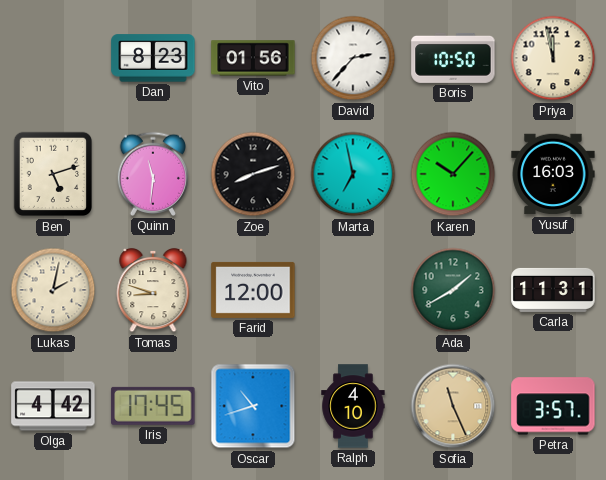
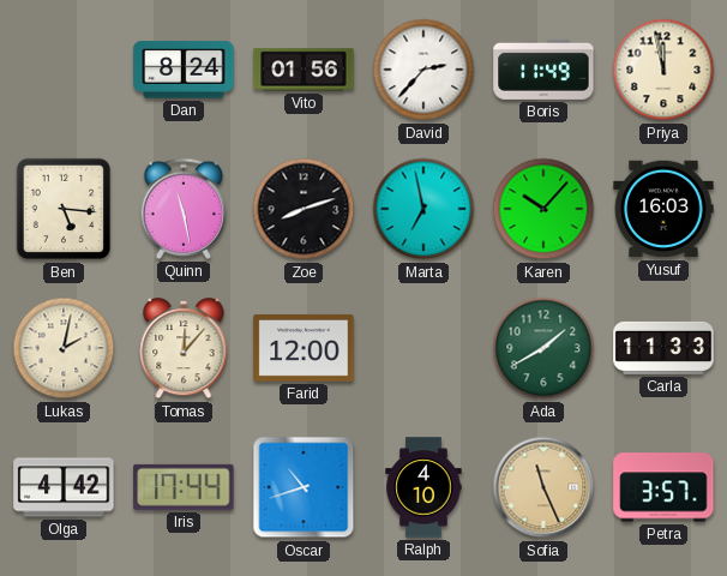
Dan: 8:23 -> 8:24
Boris: 10:50 -> 11:49
Ben: 5:12 -> 5:16
Quinn: 11:31 -> 11:28
Tomas: 8:48 -> 12:07
Carla: 11:31 -> 11:33
Iris: 17:45 -> 17:44
